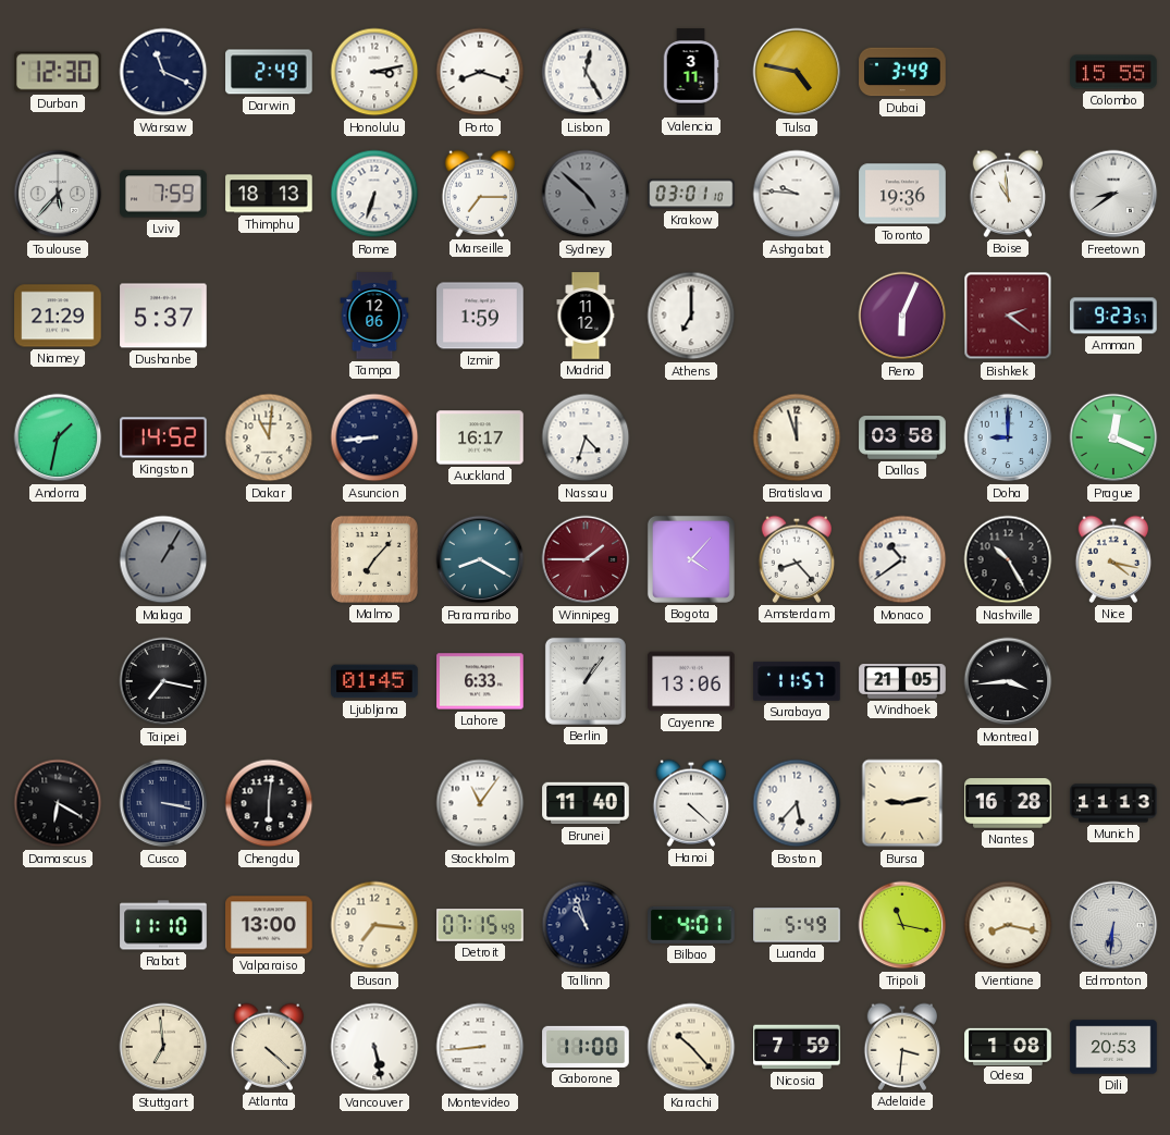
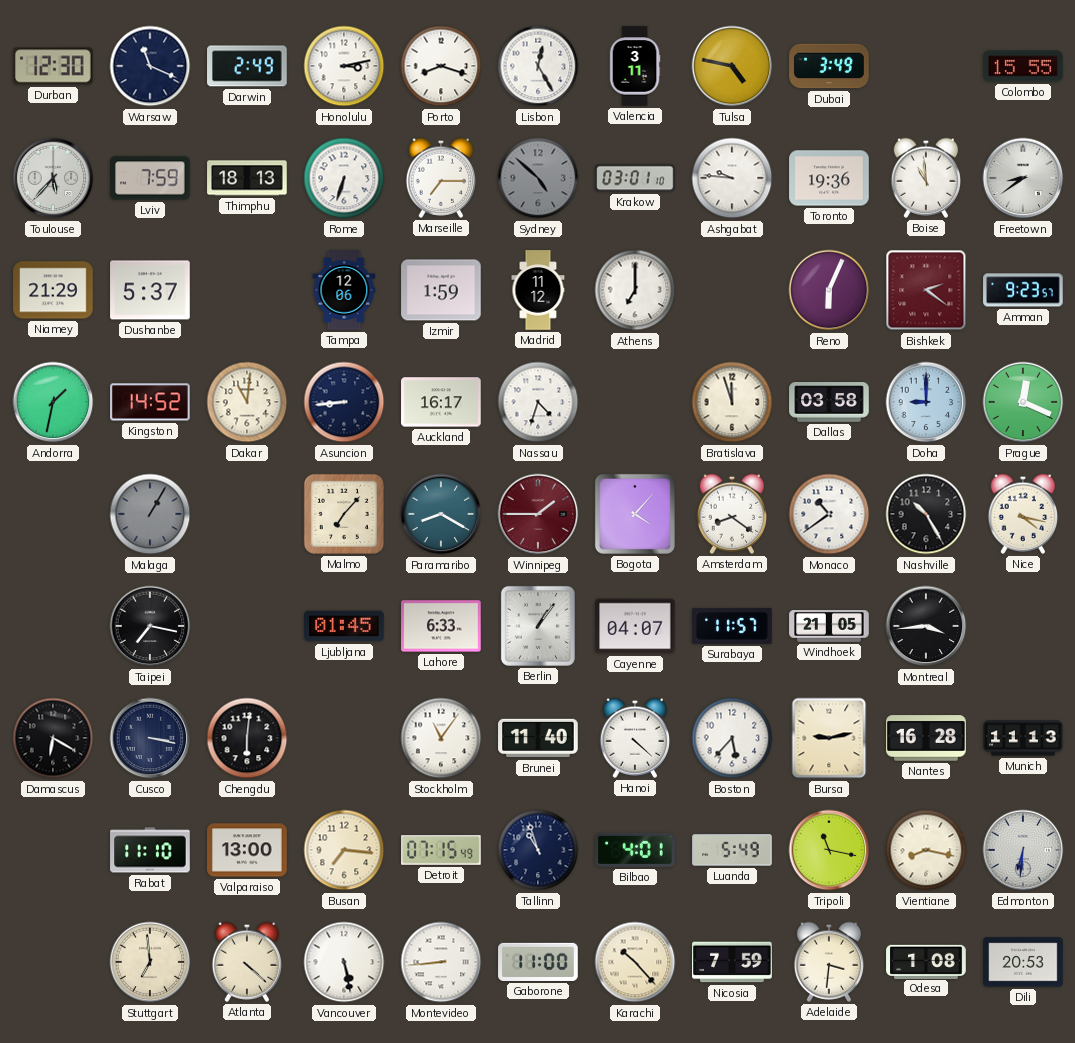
Amsterdam: 8:23 -> 8:21
Cayenne: 13:06 -> 04:07
